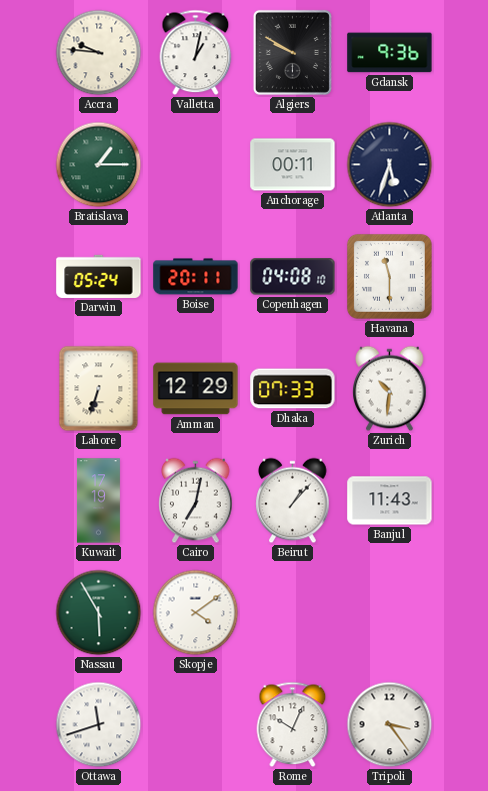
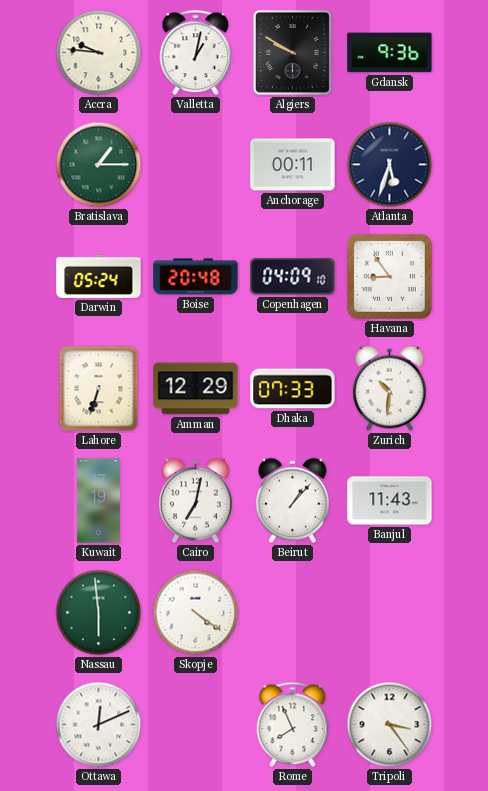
Boise: 20:11 -> 20:48
Copenhagen: 04:08 -> 04:09
Havana: 11:30 -> 8:54
Nassau: 5:55 -> 5:59
Skopje: 4:09 -> 4:21
Ottawa: 11:42 -> 12:11
Rome: 10:04 -> 7:56
